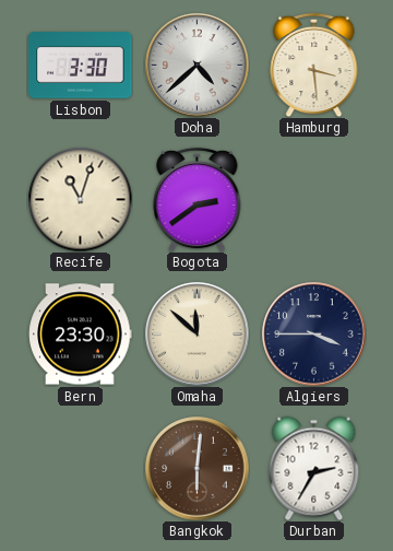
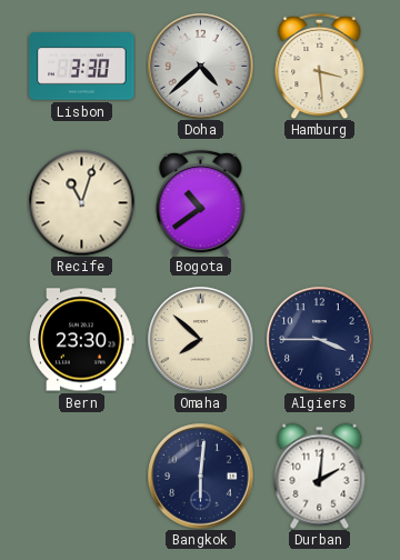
Bogota: 2:39 -> 10:39
Omaha: 11:52 -> 7:52
Bangkok dial: brown -> navy
Durban: 2:35 -> 2:01
